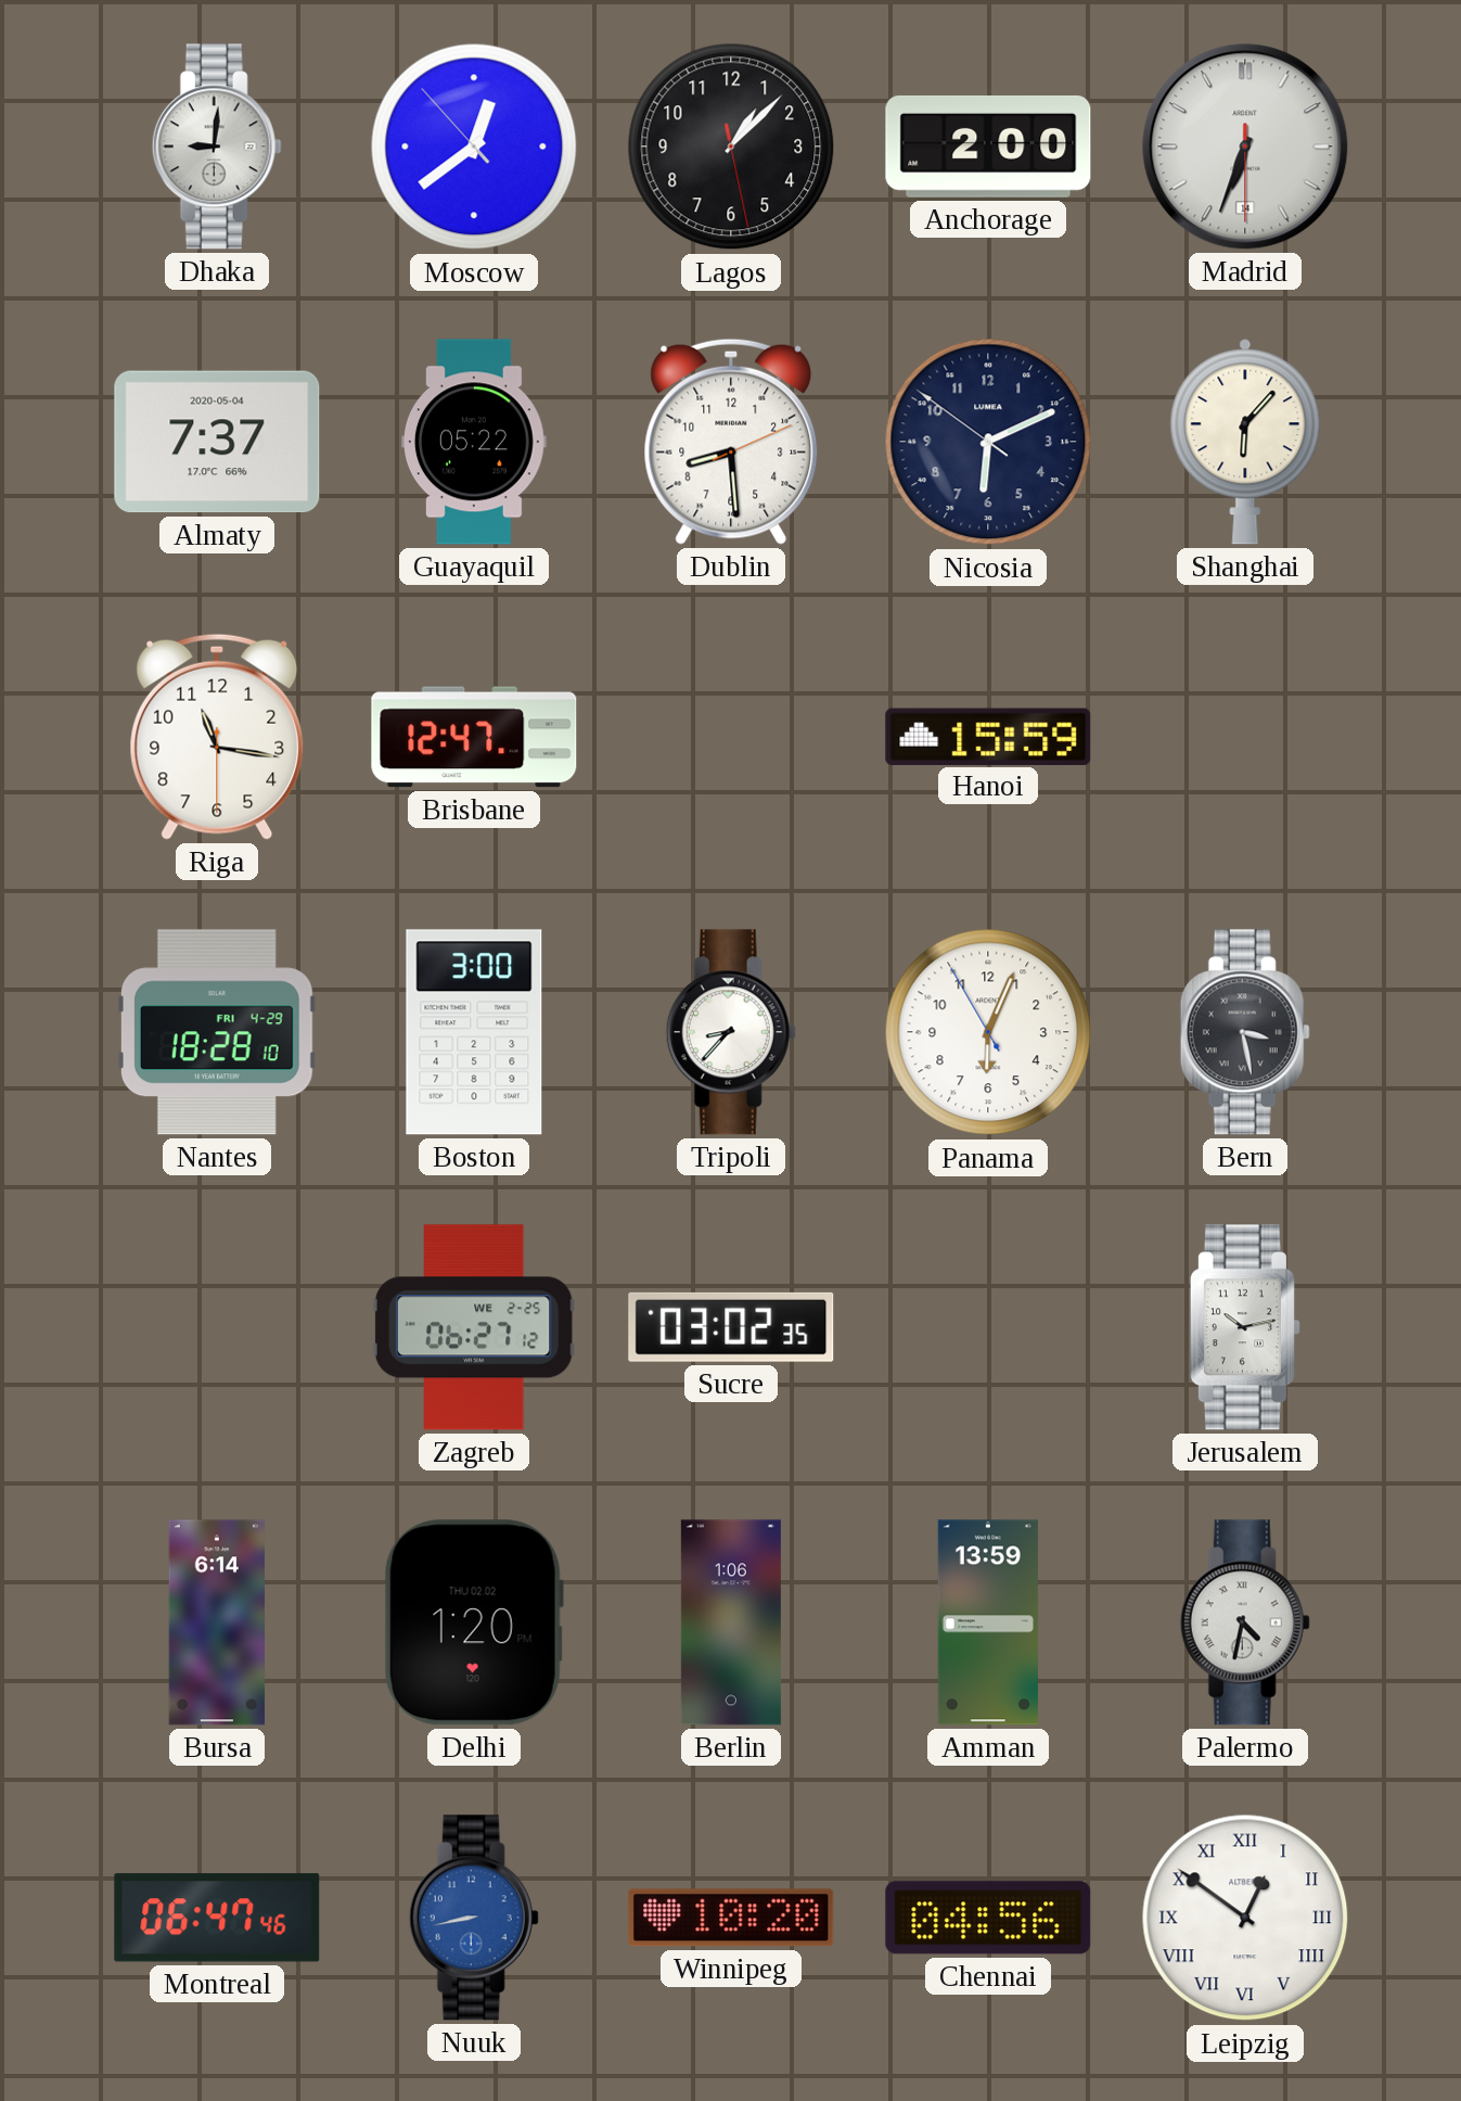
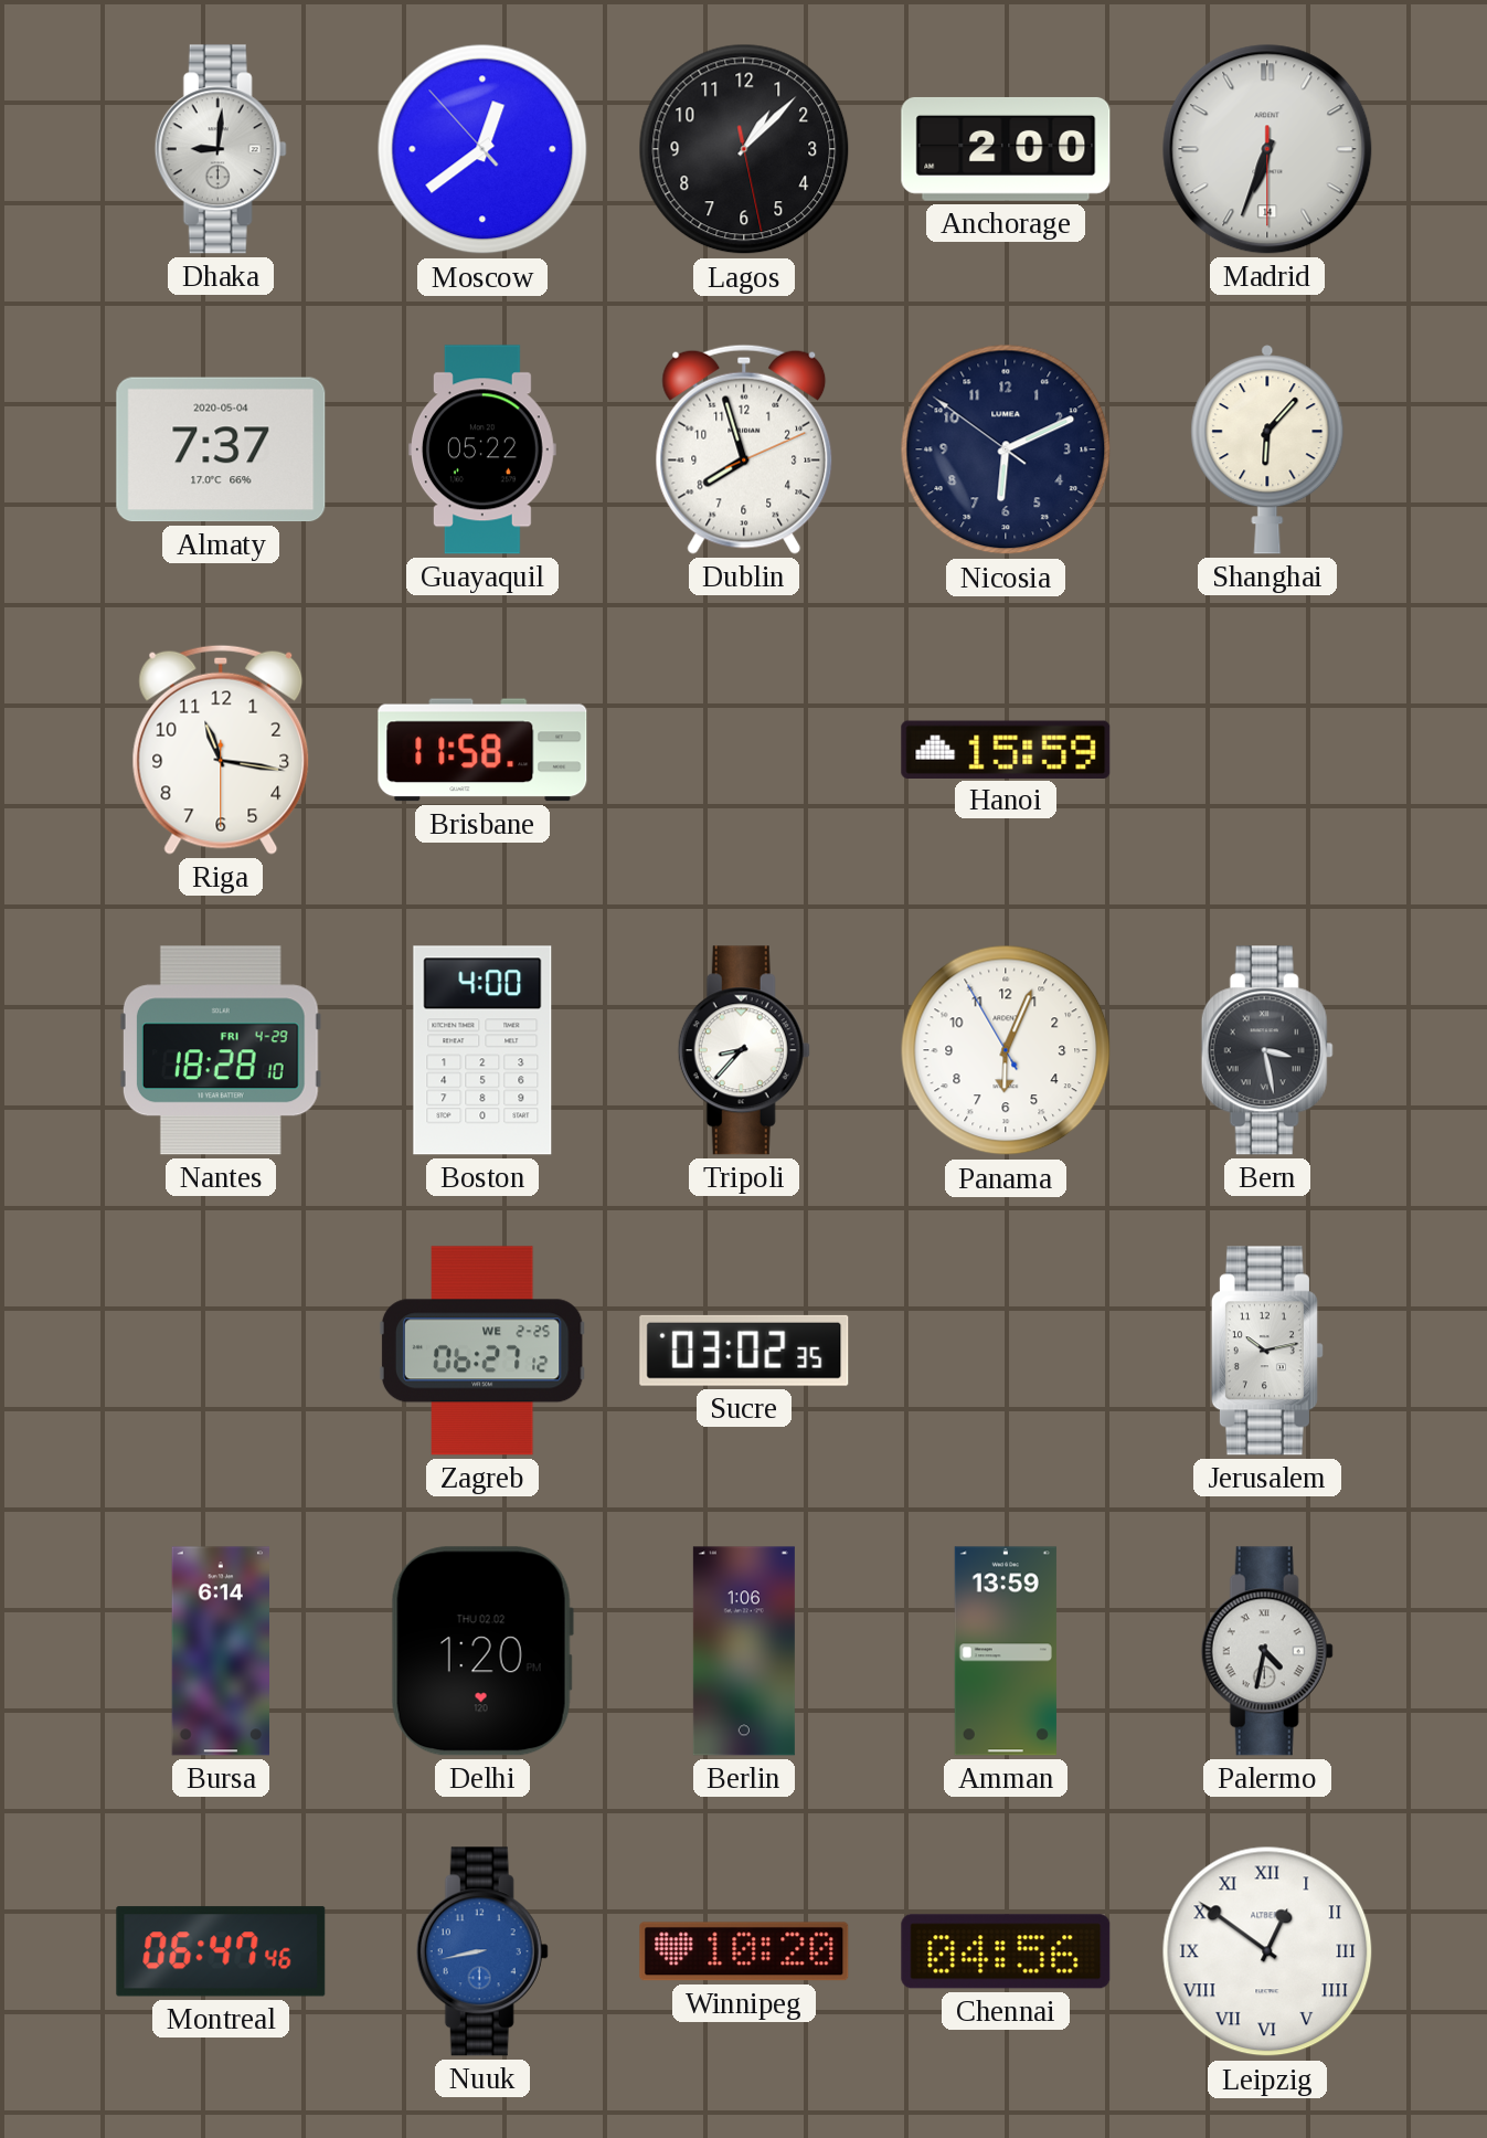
Dublin: 8:29 -> 7:57
Brisbane: 12:47 -> 11:58
Boston: 3:00 -> 4:00
